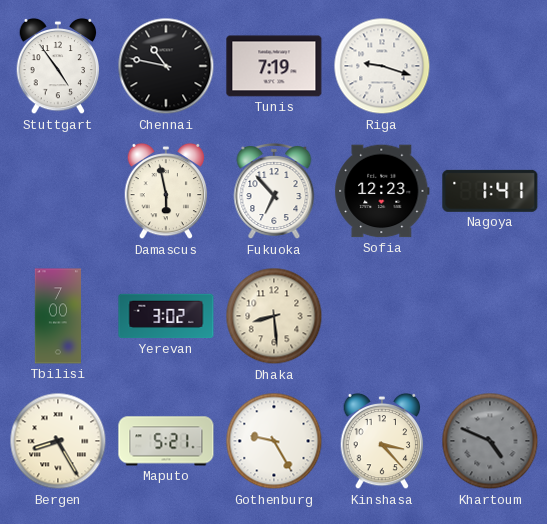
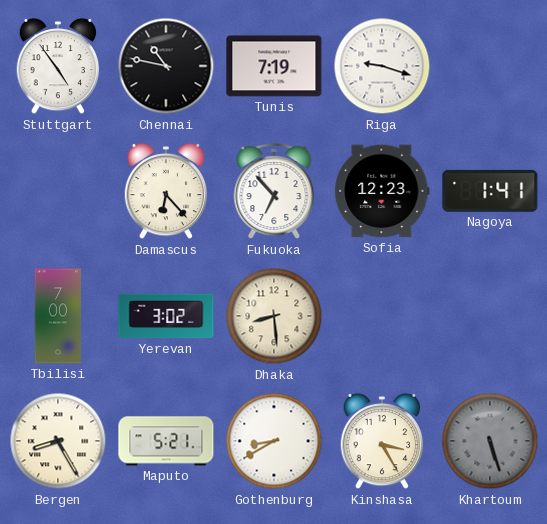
Damascus: 5:58 -> 6:23
Gothenburg: 9:25 -> 8:40
Kinshasa: 3:23 -> 3:25
Khartoum: 4:49 -> 5:27
